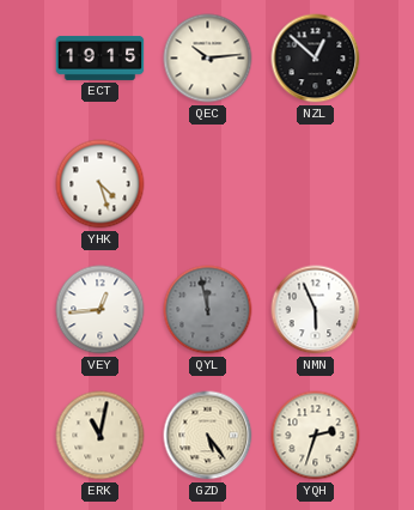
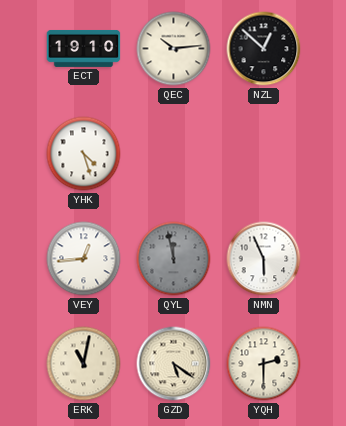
ECT: 19:15 -> 19:10
GZD: 5:24 -> 5:21
YQH: 2:33 -> 2:30
